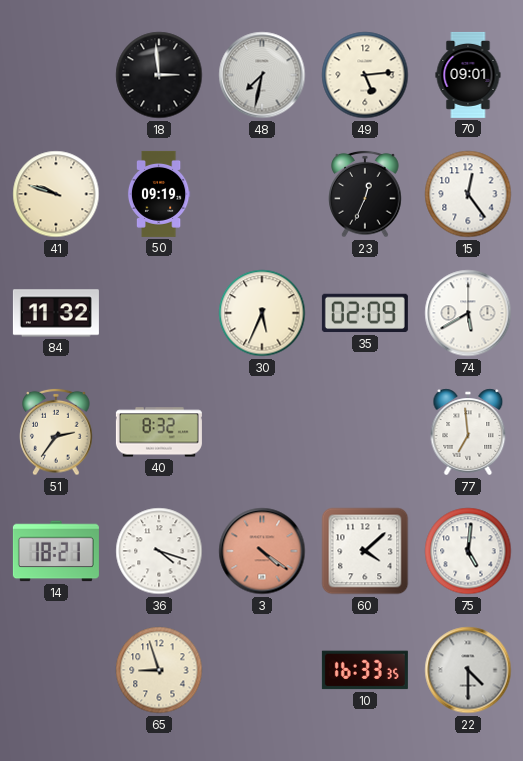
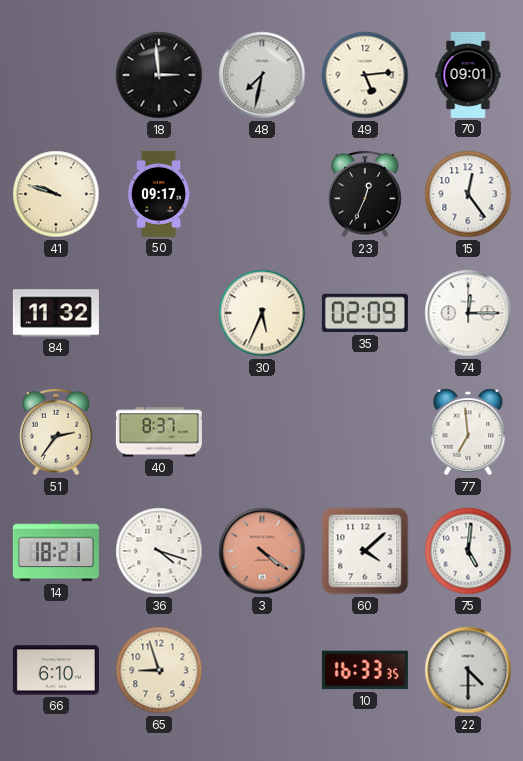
50: 09:19 -> 09:17
74: 5:40 -> 12:15
40: 8:32 -> 8:37
66: none -> 6:10
